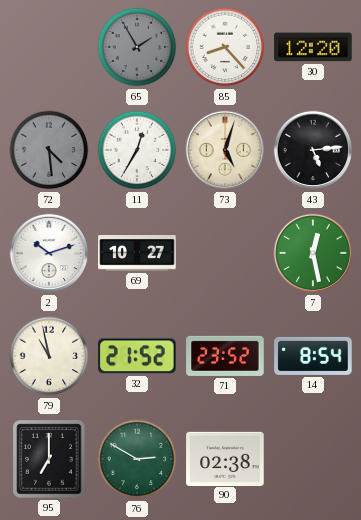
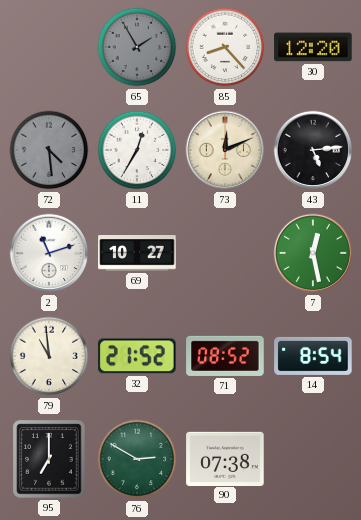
73: 5:03 -> 12:11
2: 10:12 -> 11:12
79: 10:58 -> 10:59
71: 23:52 -> 08:52
90: 02:38 -> 07:38
